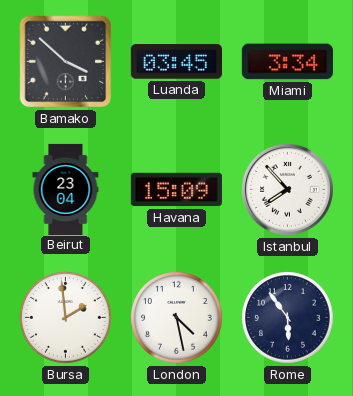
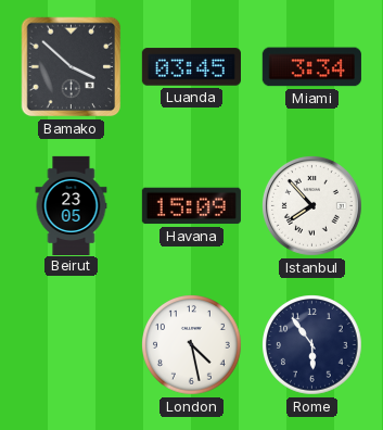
Beirut: 23:04 -> 23:05
Bursa: 1:59 -> none
